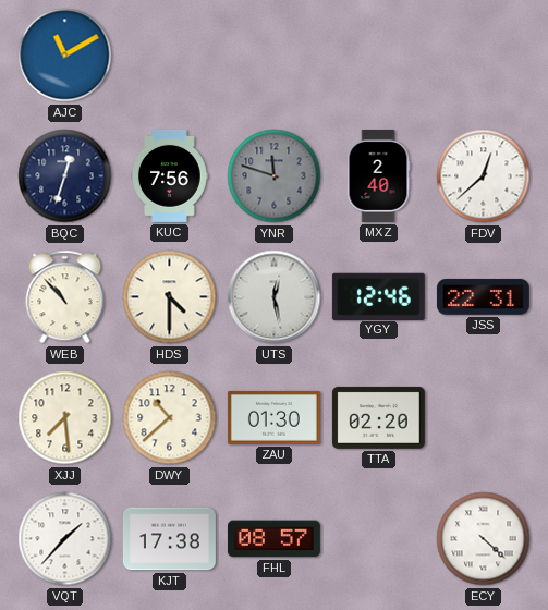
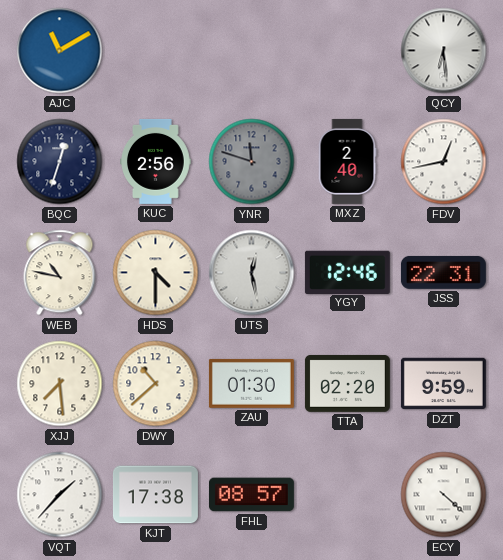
QCY: none -> 6:29
KUC: 7:56 -> 2:56
FDV: 12:38 -> 12:43
WEB: 10:53 -> 10:47
DZT: none -> 9:59
